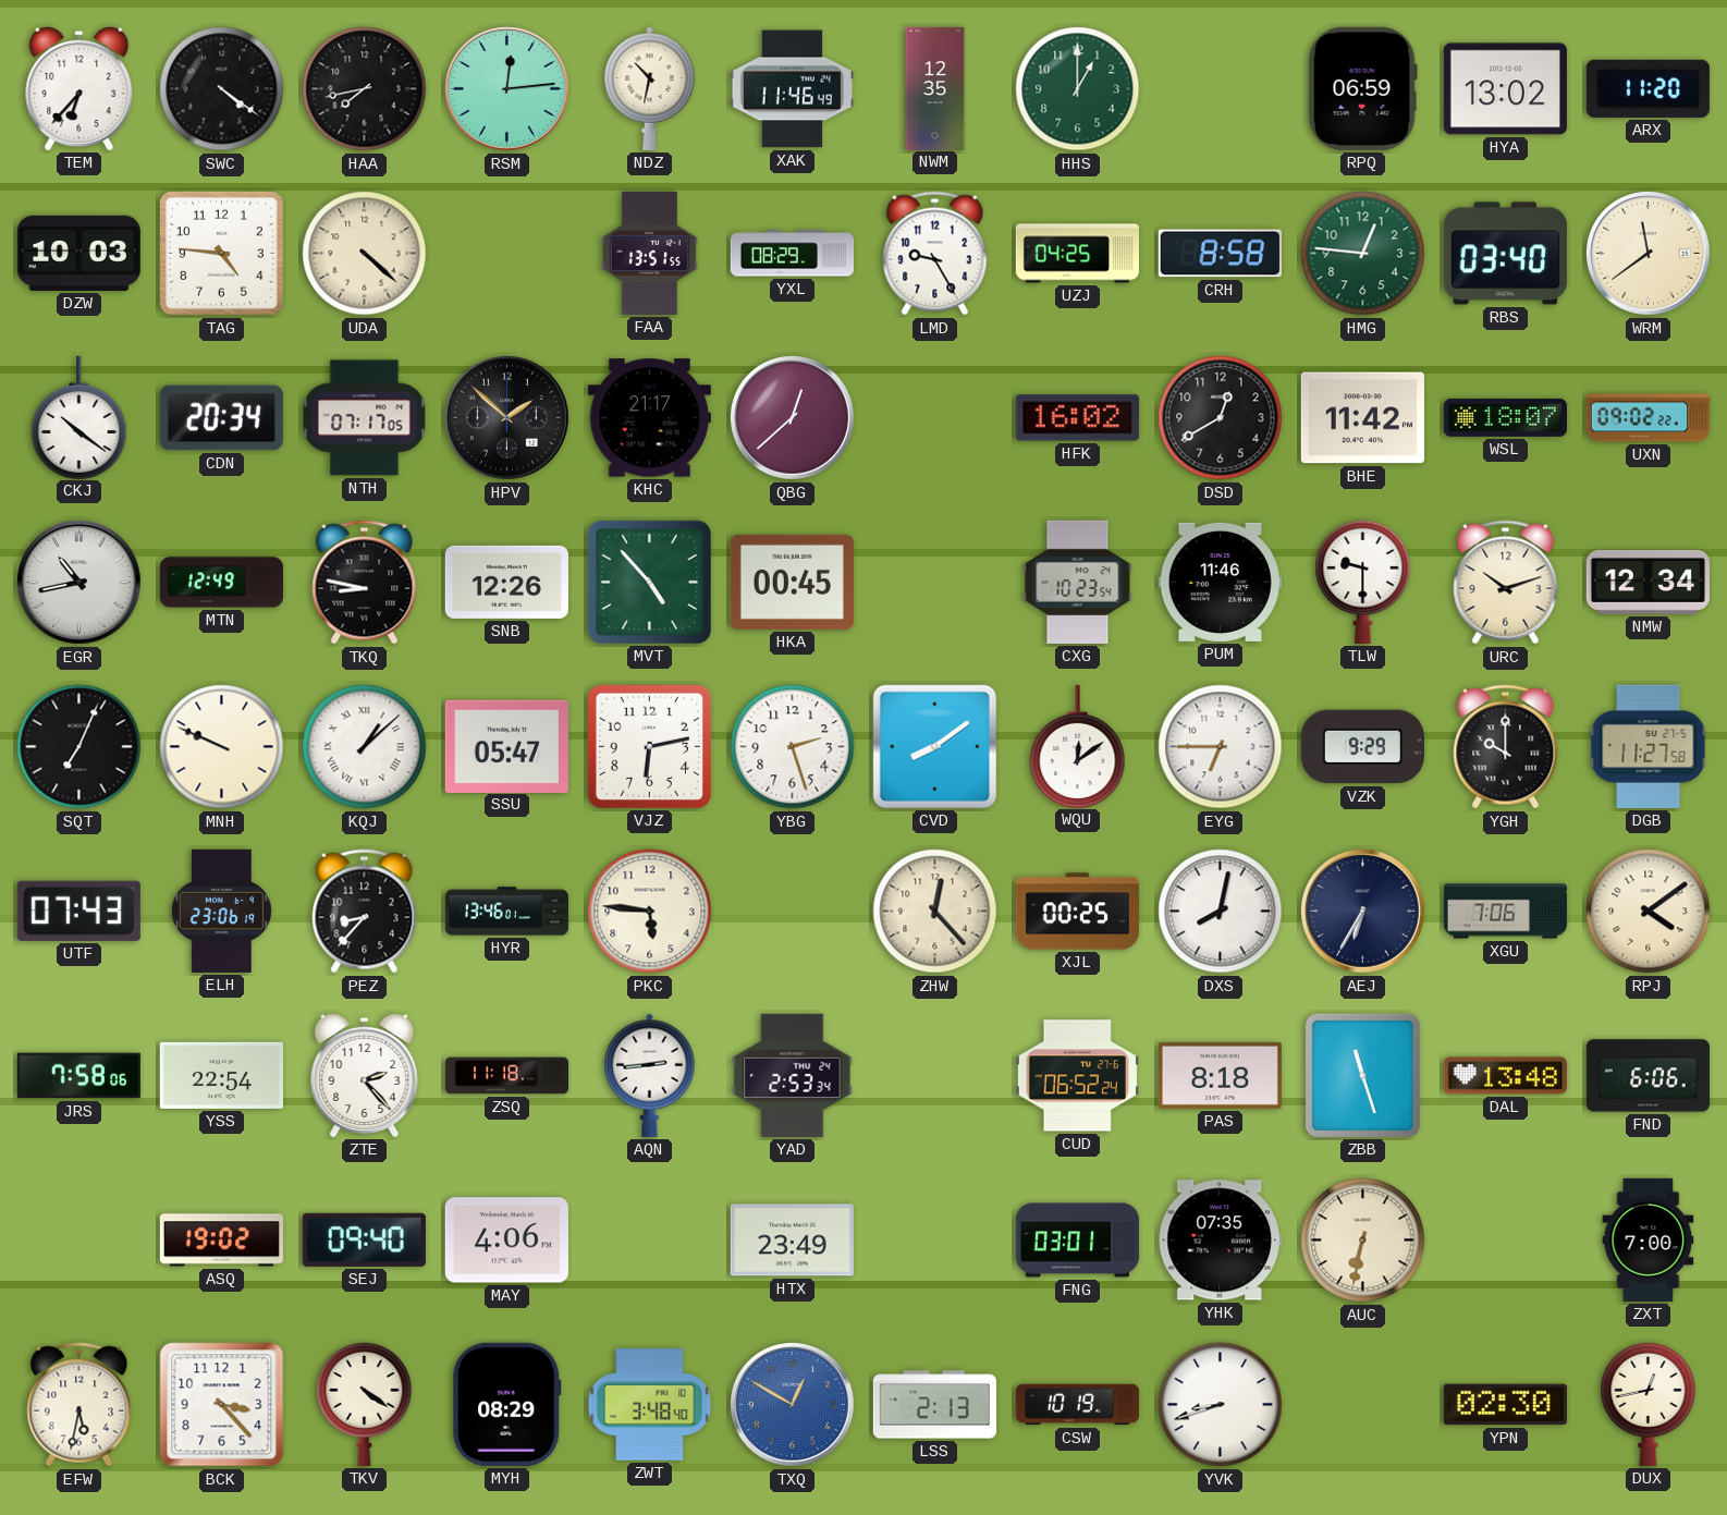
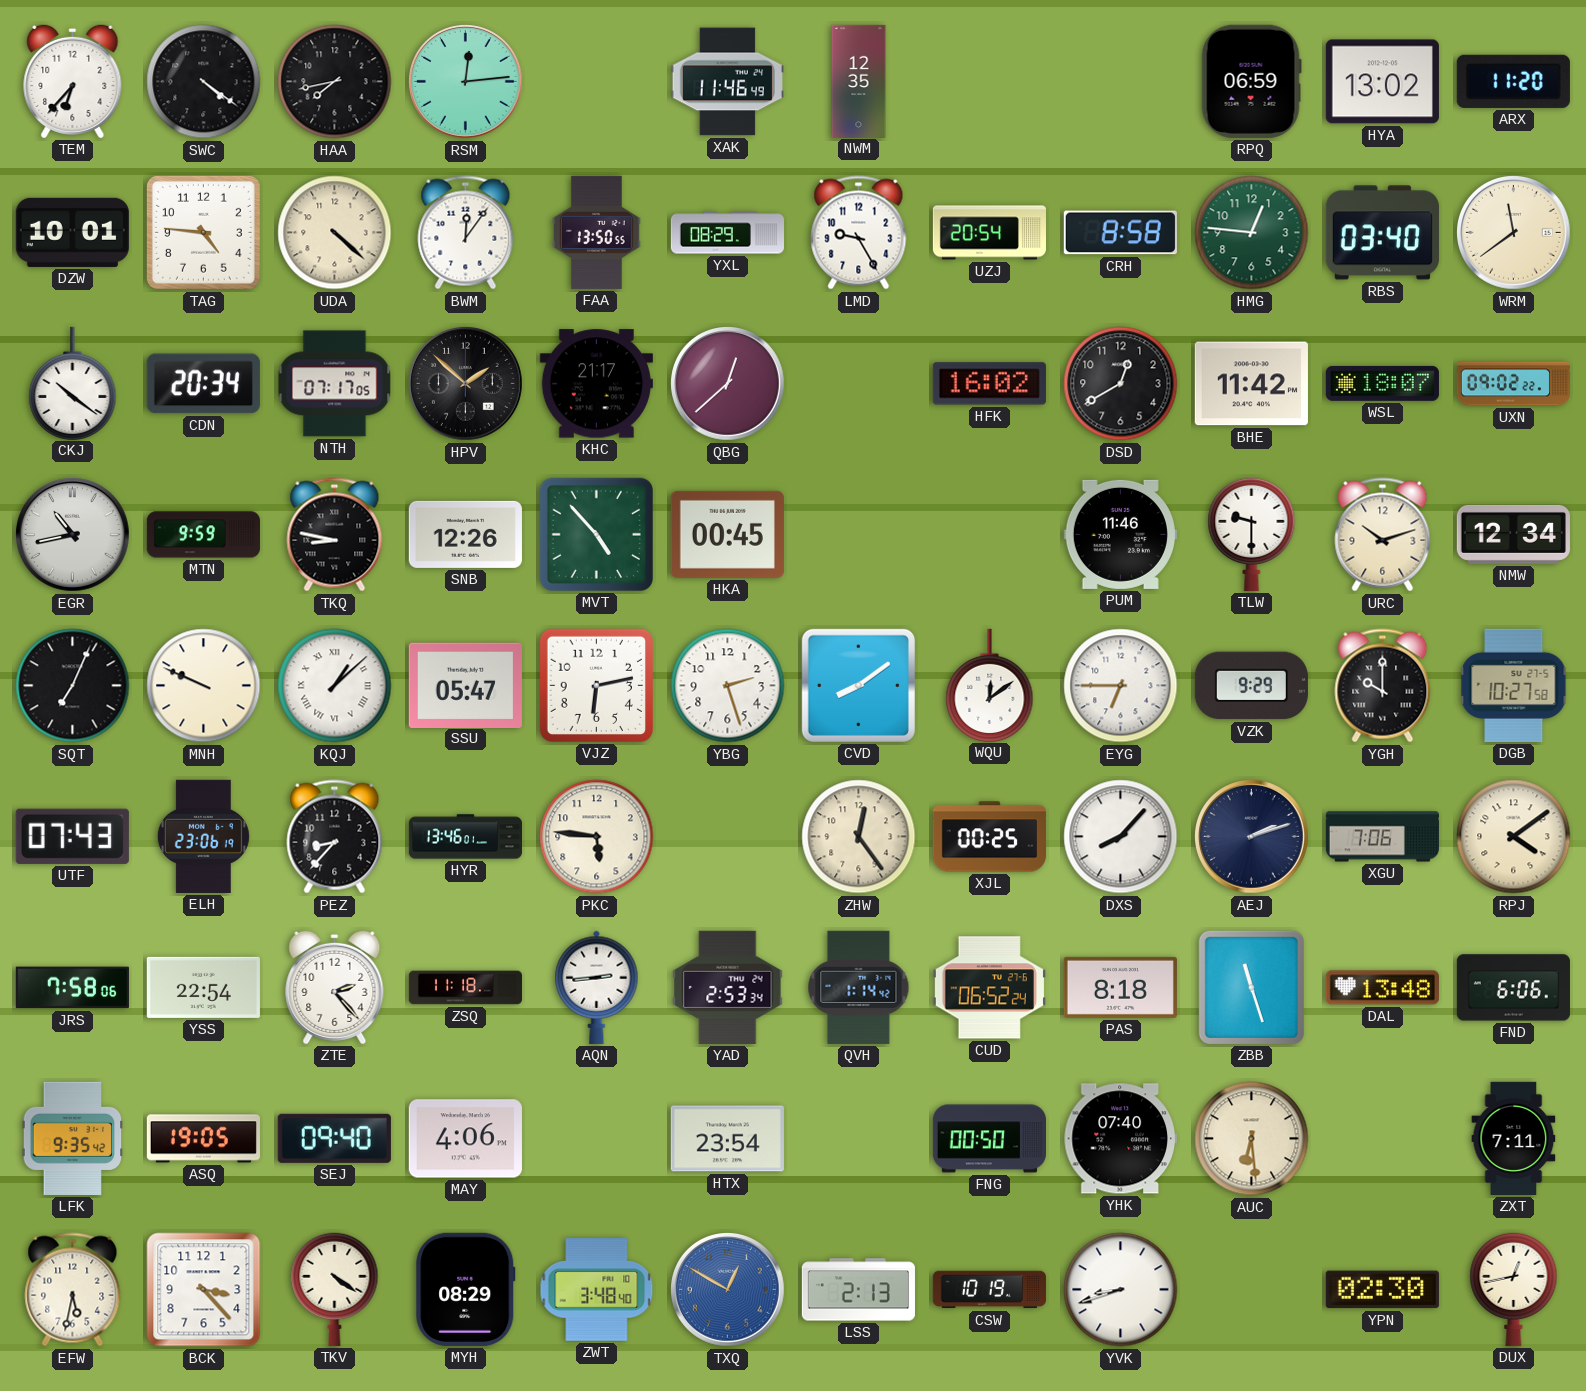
NDZ: 10:32 -> none
HHS: 1:00 -> none
DZW: 10:03 -> 10:01
BWM: none -> 12:06
FAA: 13:51 -> 13:50
UZJ: 04:25 -> 20:54
MTN: 12:49 -> 9:59
CXG: 10:23 -> none
DGB: 11:27 -> 10:27
ZHW: 12:23 -> 12:24
DXS: 8:02 -> 8:07
AEJ: 6:35 -> 2:12
QVH: none -> 1:14
LFK: none -> 9:35
ASQ: 19:02 -> 19:05
HTX: 23:49 -> 23:54
FNG: 03:01 -> 00:50
YHK: 07:35 -> 07:40
AUC: 6:32 -> 6:29
ZXT: 7:00 -> 7:11
